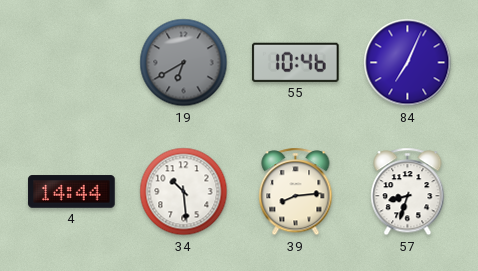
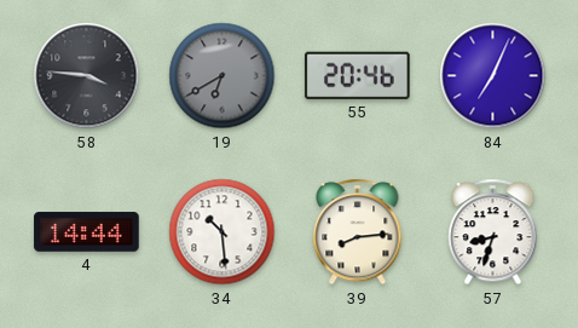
58: none -> 3:46
55: 10:46 -> 20:46
